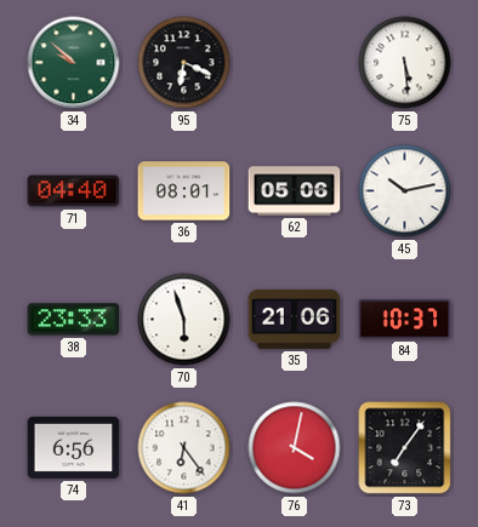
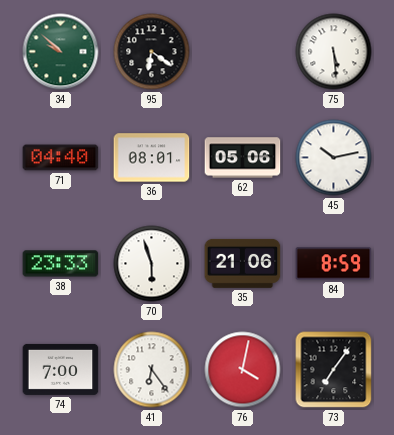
95: 6:19 -> 6:21
84: 10:37 -> 8:59
74: 6:56 -> 7:00
